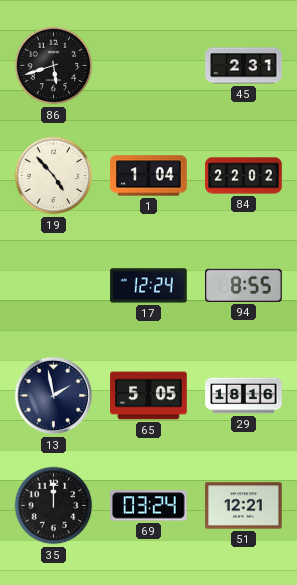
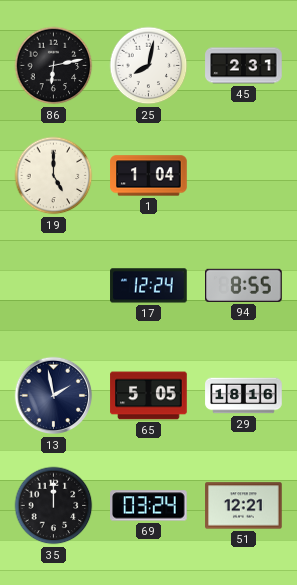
86: 5:42 -> 6:13
25: none -> 8:02
19: 4:53 -> 5:00
84: 22:02 -> none
